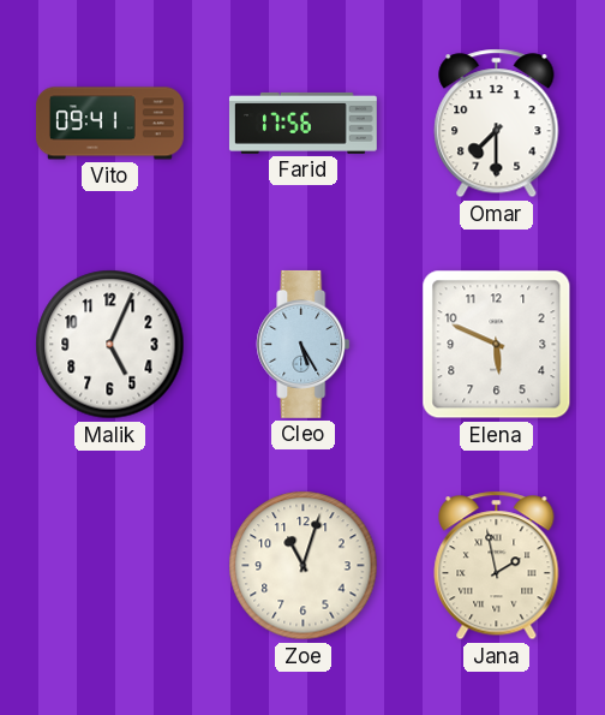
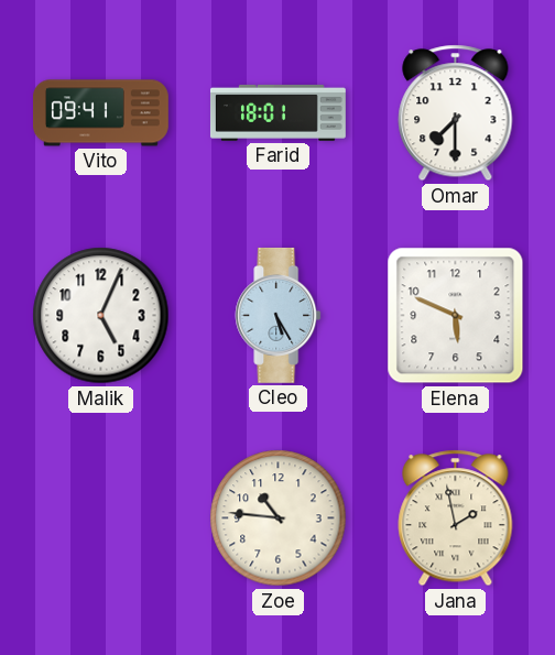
Farid: 17:56 -> 18:01
Zoe: 11:03 -> 10:46
